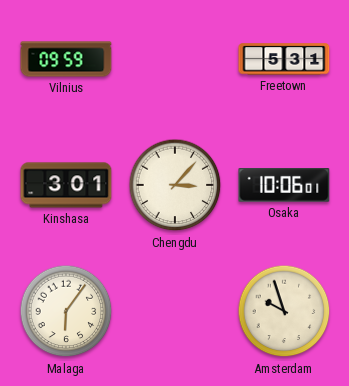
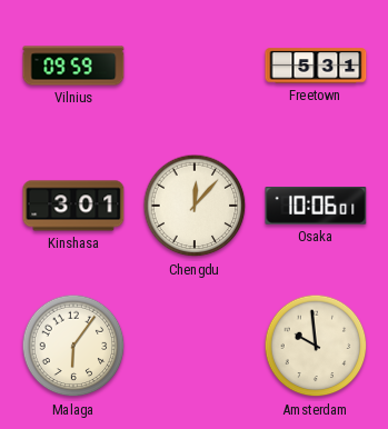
Chengdu: 3:07 -> 12:07
Amsterdam: 9:57 -> 9:59
